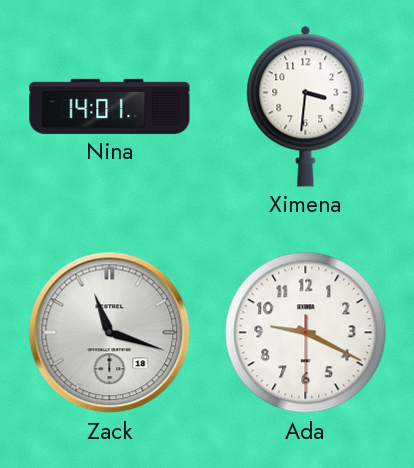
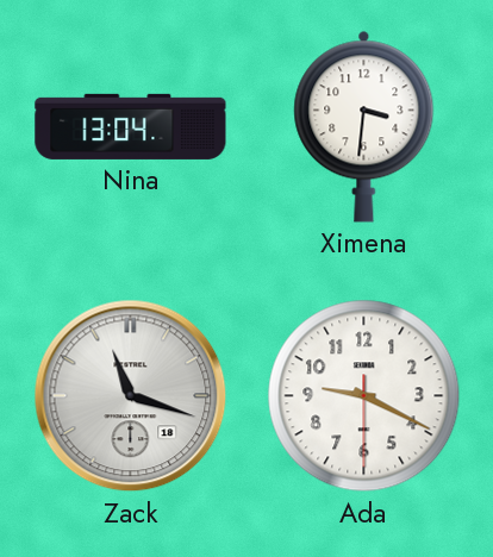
Nina: 14:01 -> 13:04
